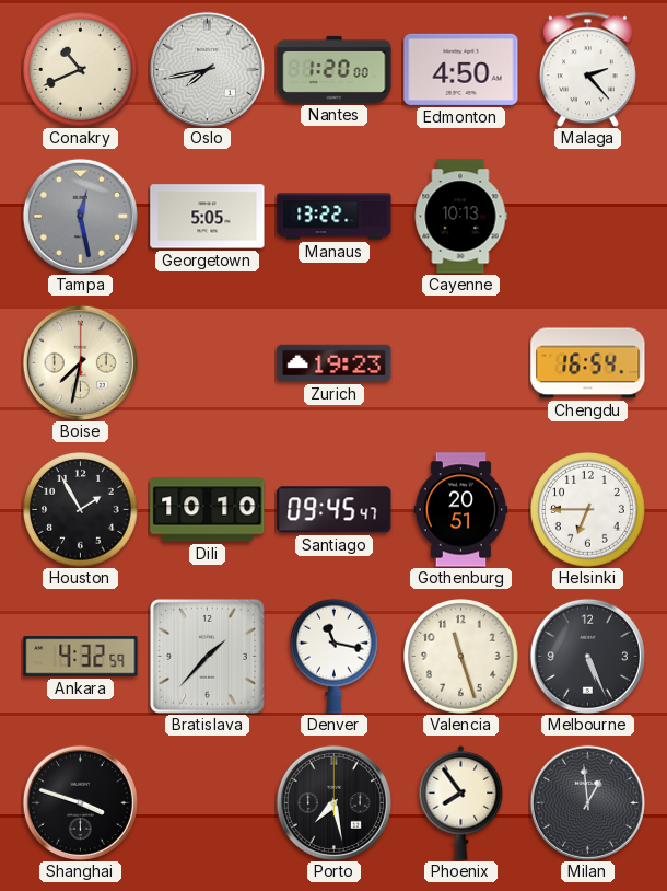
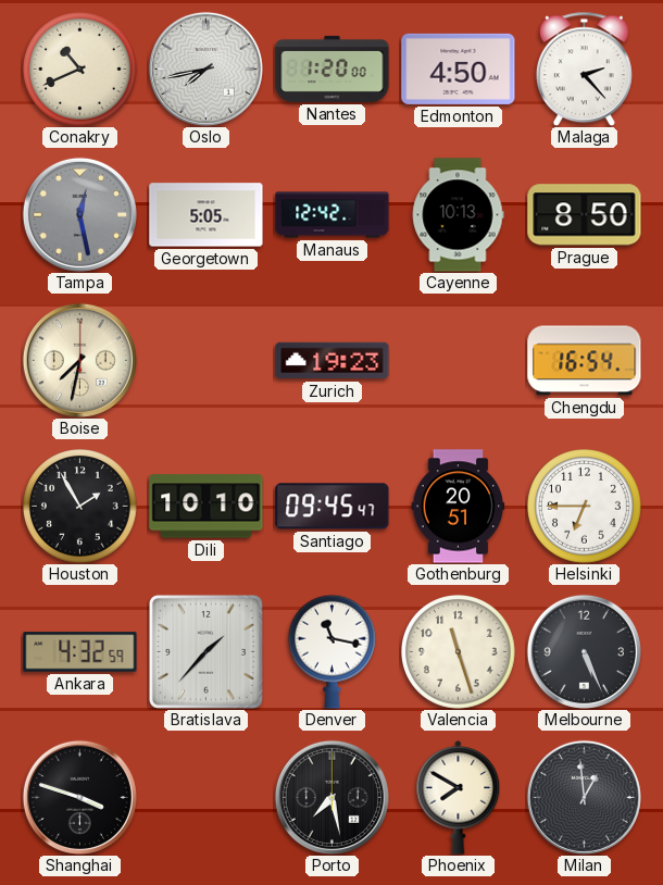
Manaus: 13:22 -> 12:42
Prague: none -> 8:50
Phoenix: 7:54 -> 7:50
